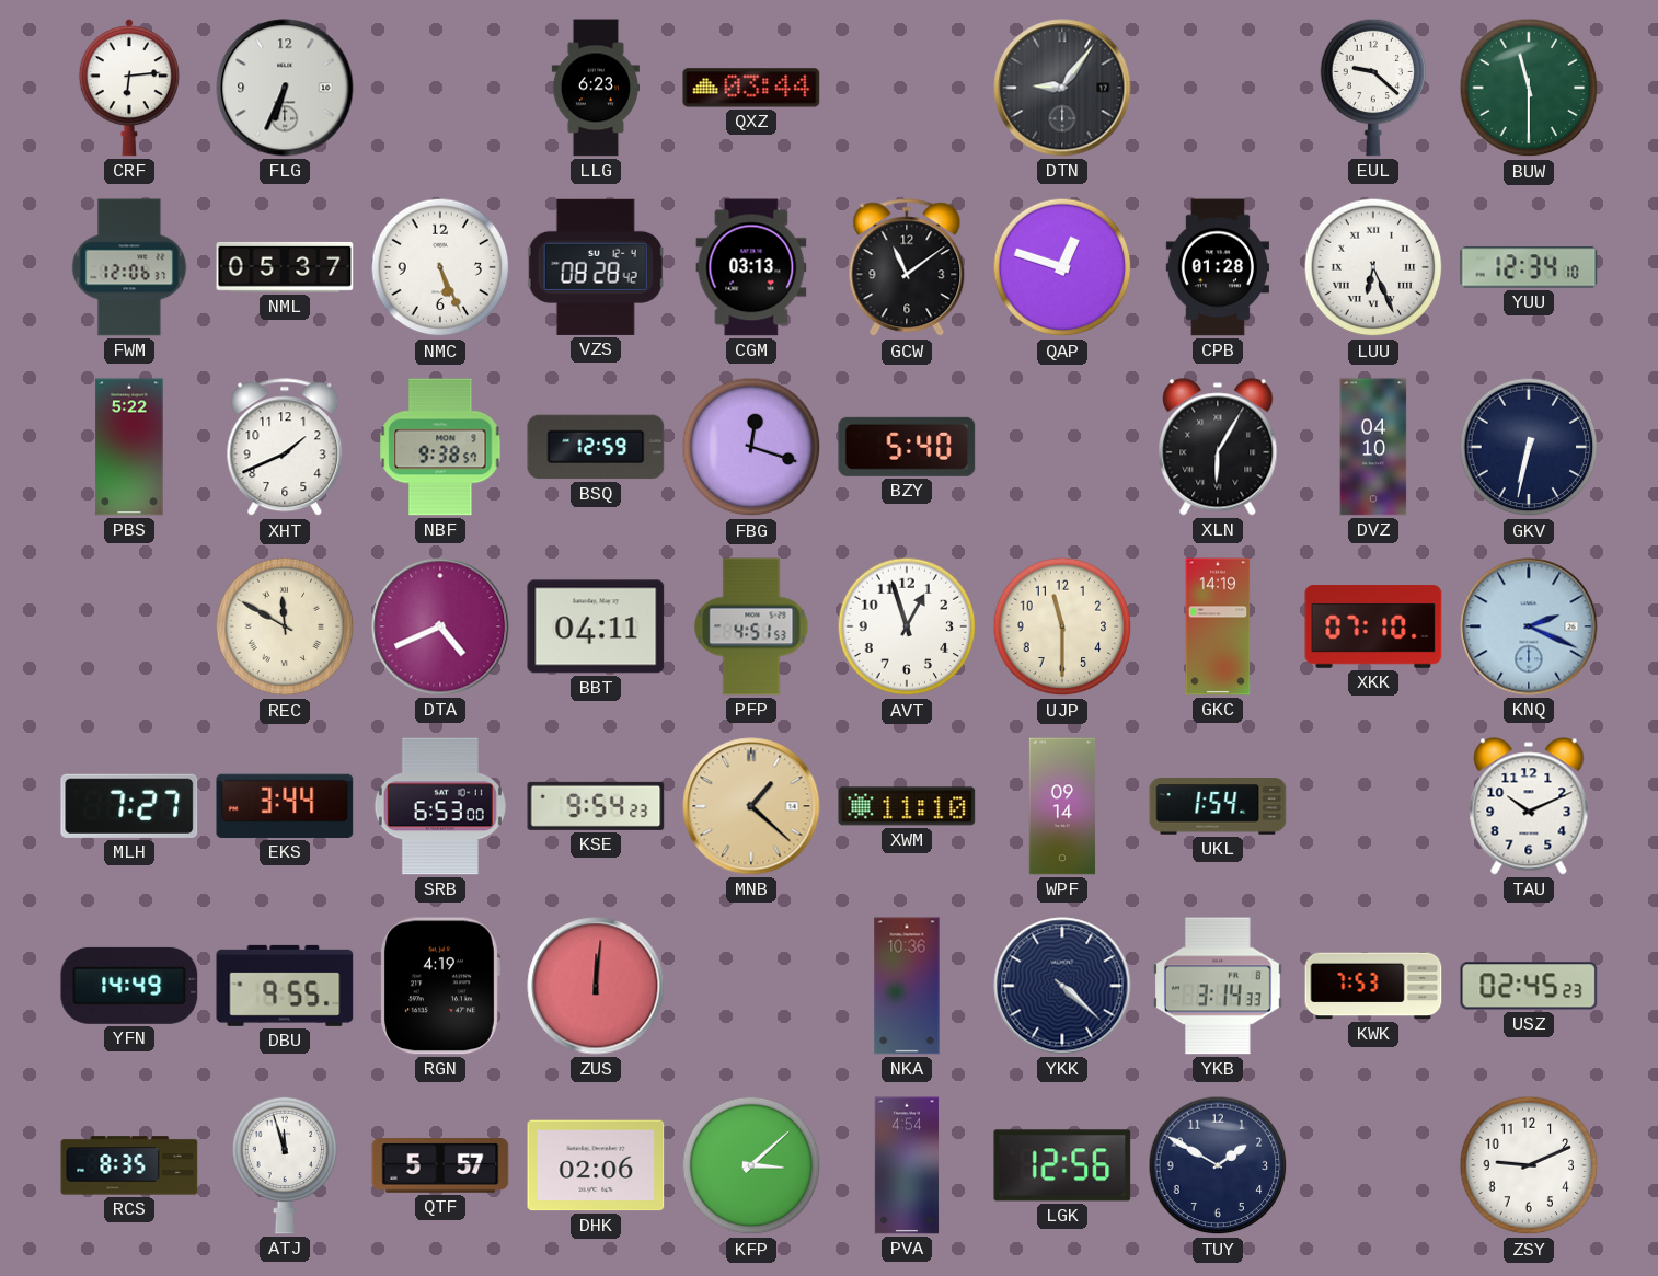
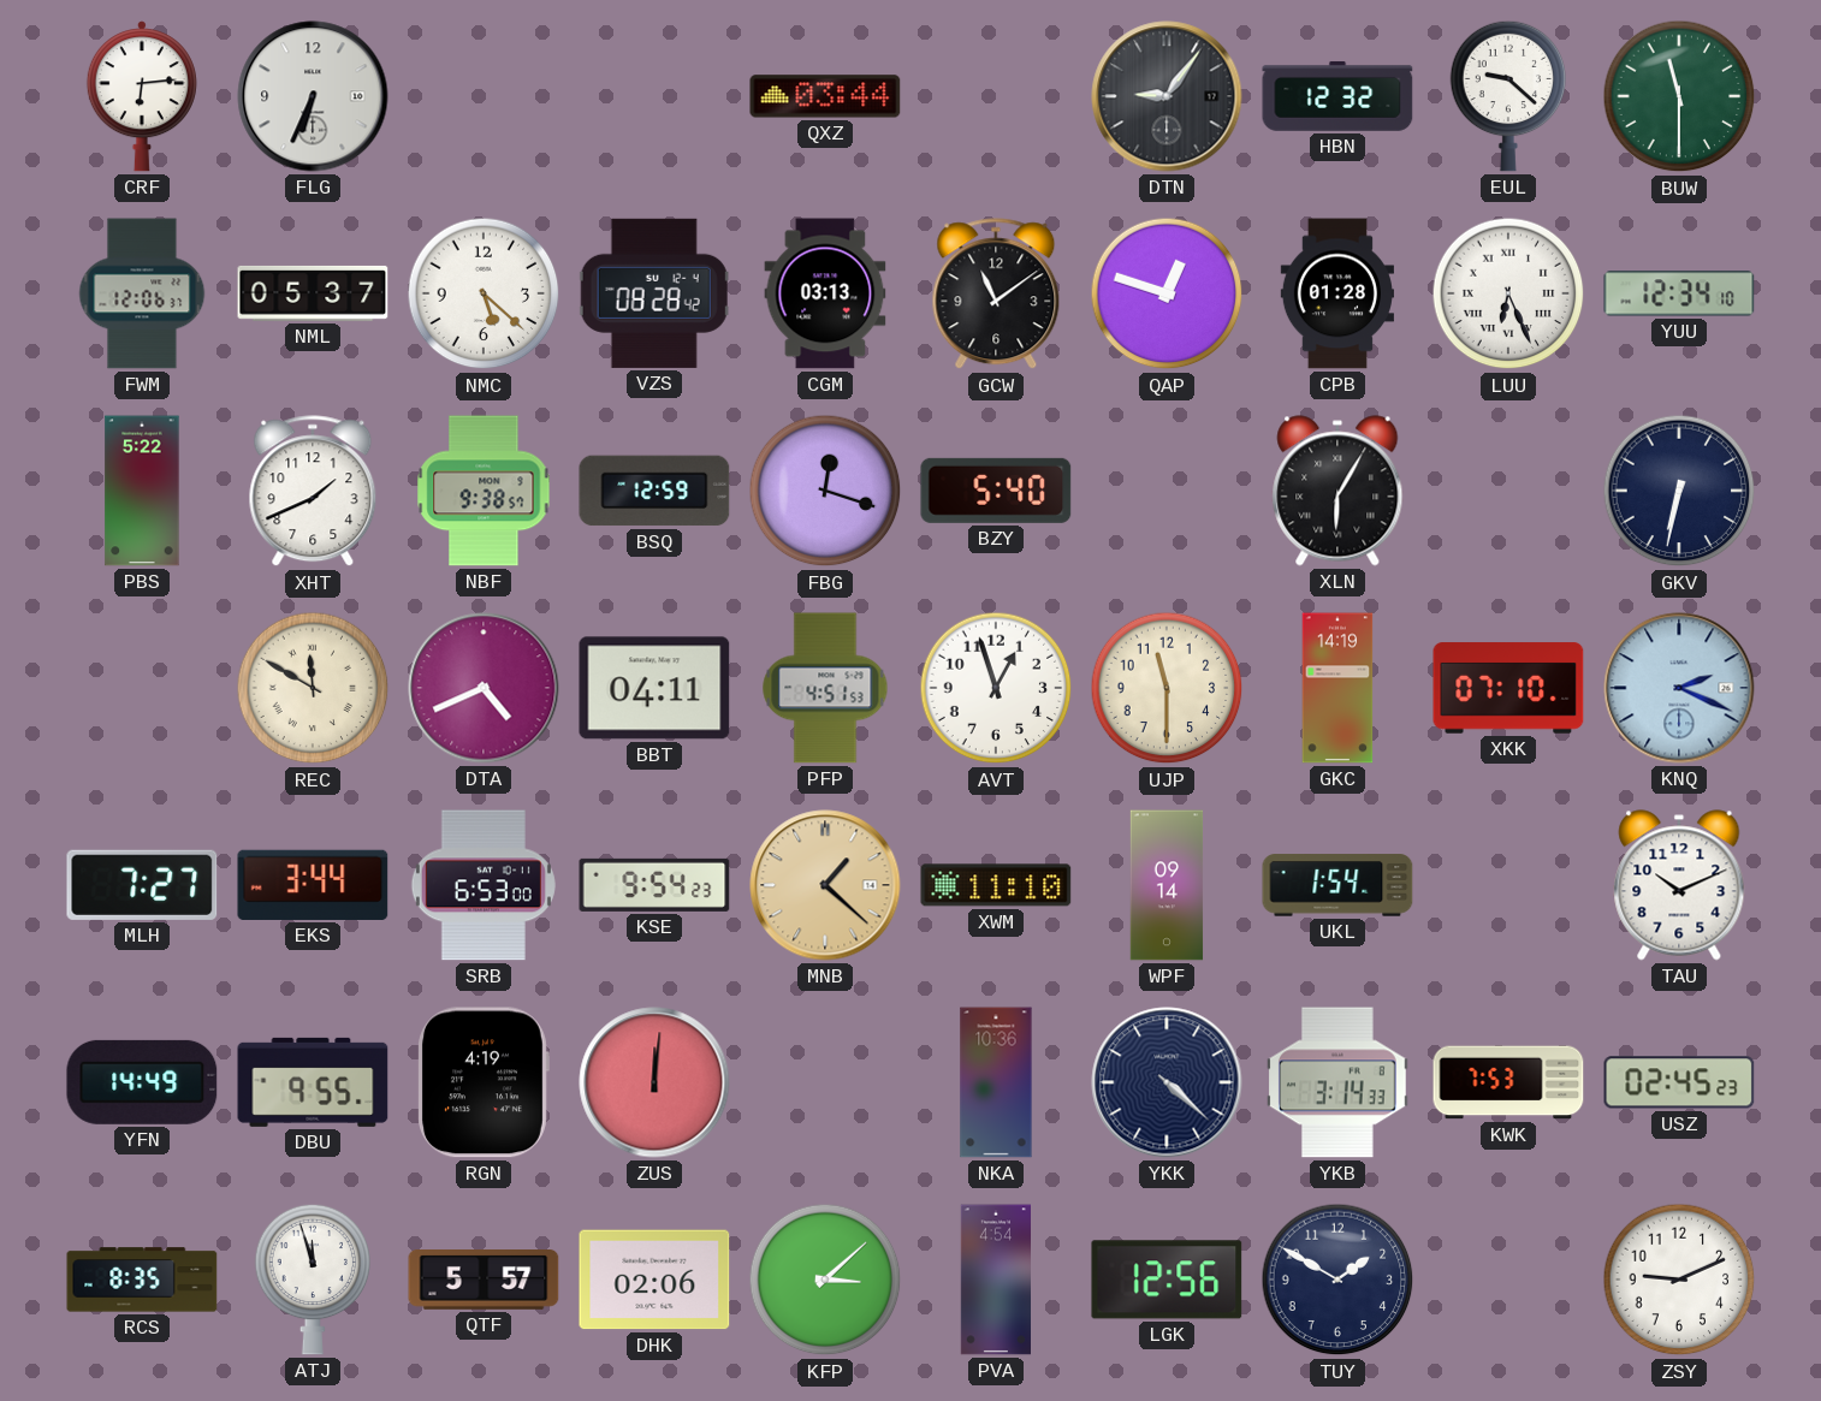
LLG: 6:23 -> none
HBN: none -> 12:32
NMC: 5:26 -> 5:22
DVZ: 04:10 -> none
